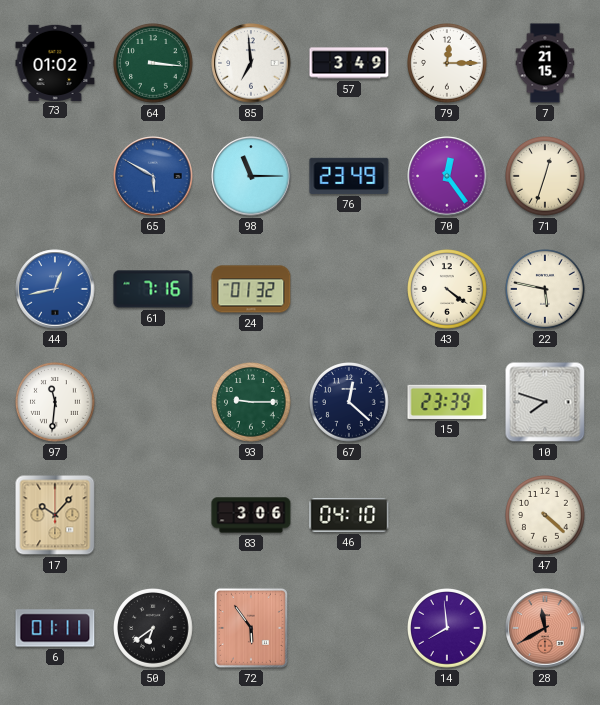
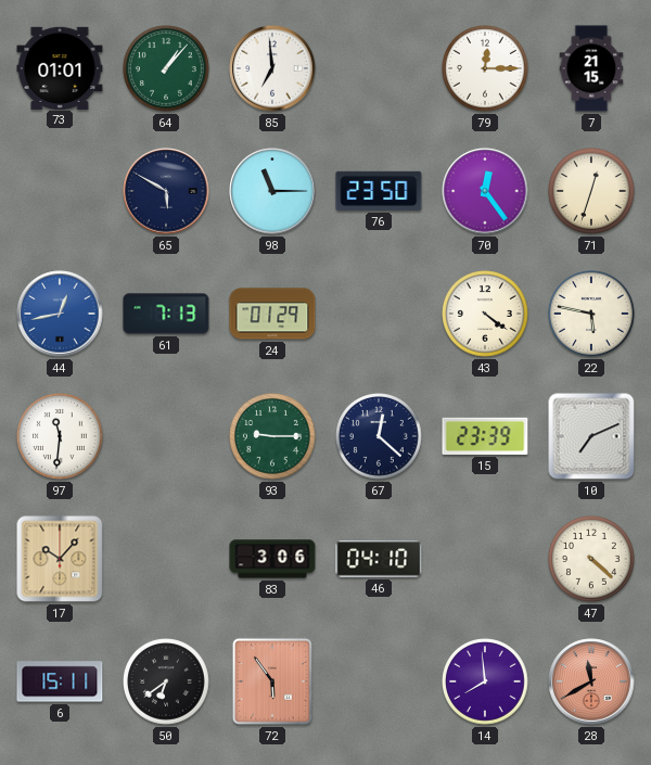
73: 01:02 -> 01:01
64: 3:16 -> 1:07
57: 3:49 -> none
65 dial: blue -> navy
76: 23:49 -> 23:50
61: 7:16 -> 7:13
24: 01:32 -> 01:29
10: 7:48 -> 7:11
6: 01:11 -> 15:11
